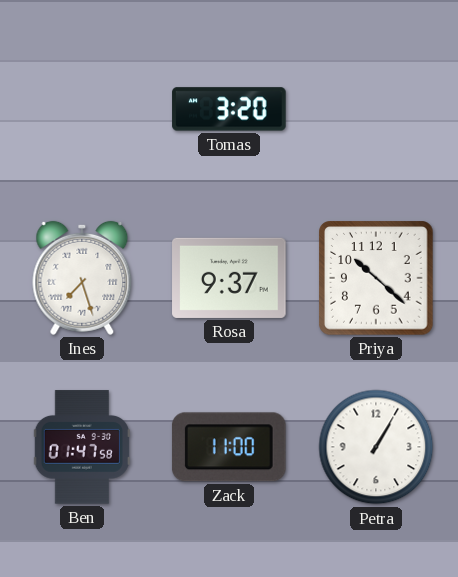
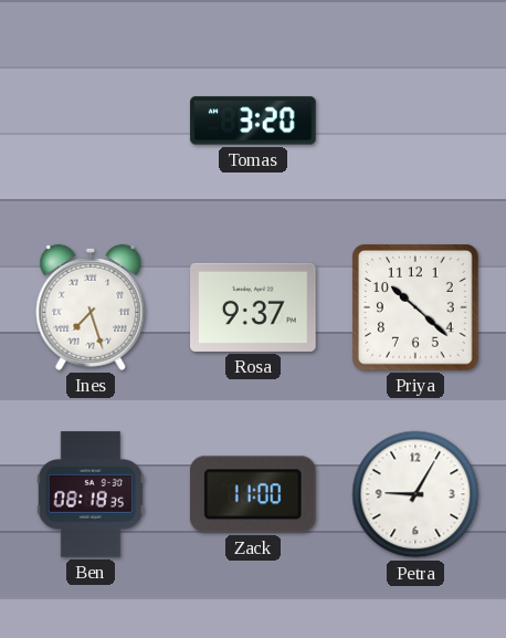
Ben: 01:47 -> 08:18
Petra: 1:05 -> 9:05
